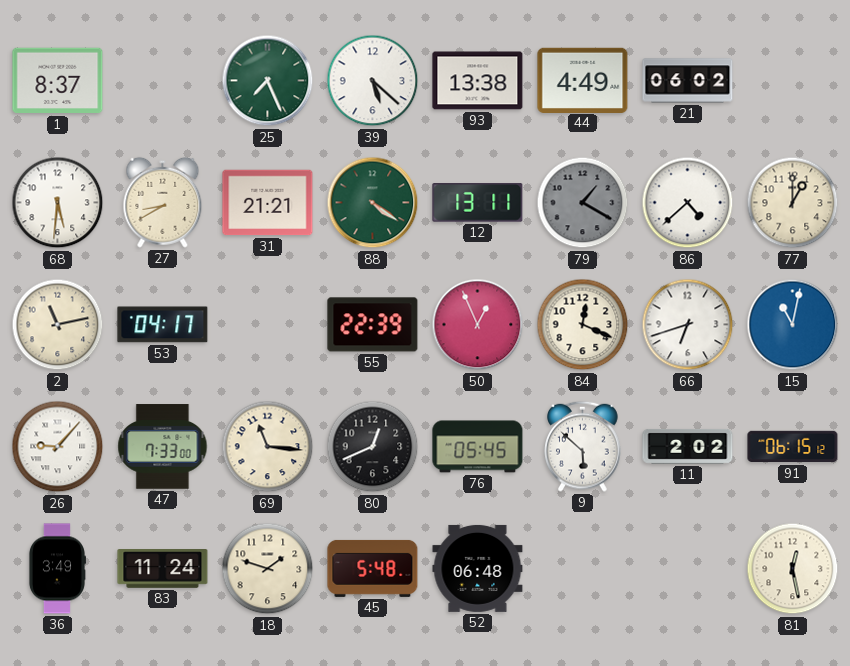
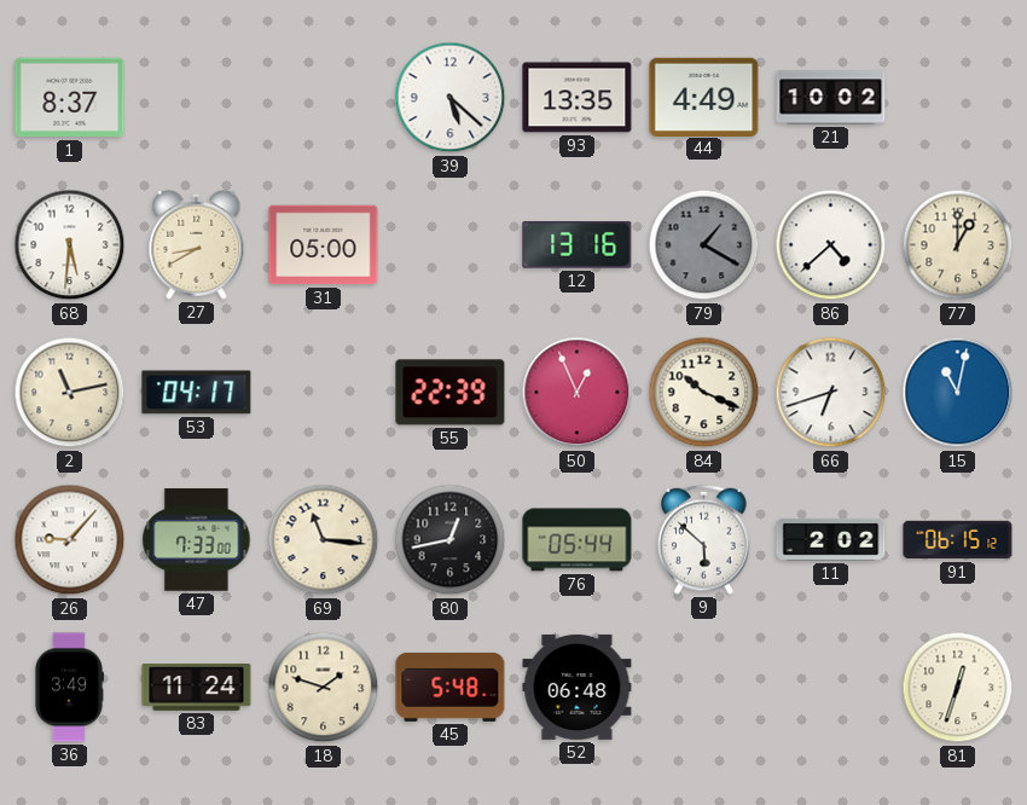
25: 7:26 -> none
93: 13:38 -> 13:35
21: 06:02 -> 10:02
31: 21:21 -> 05:00
88: 4:21 -> none
12: 13:11 -> 13:16
84: 12:19 -> 10:19
80: 12:41 -> 12:43
76: 05:45 -> 05:44
81: 12:28 -> 12:33
